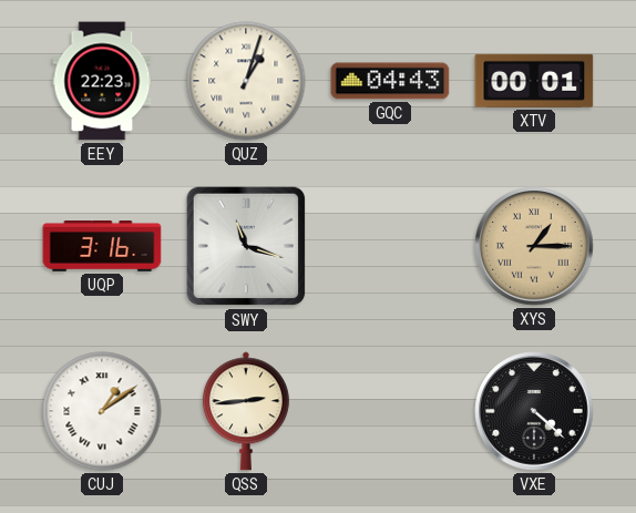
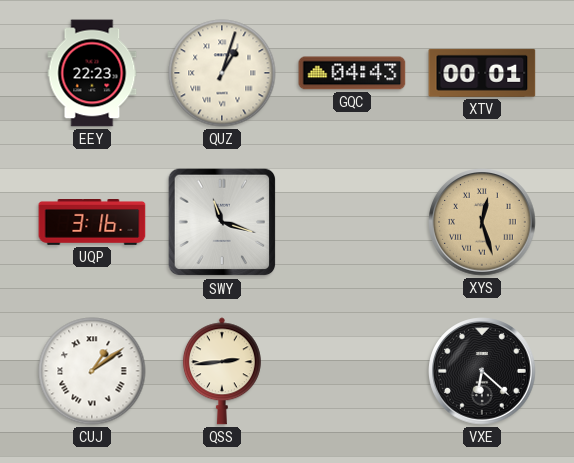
XYS: 1:15 -> 12:27
VXE: 4:22 -> 6:22
